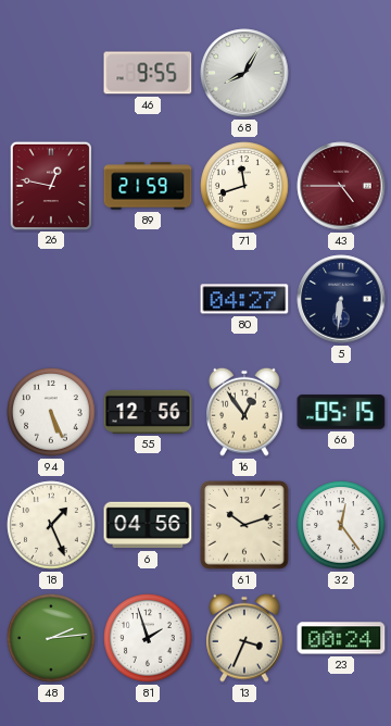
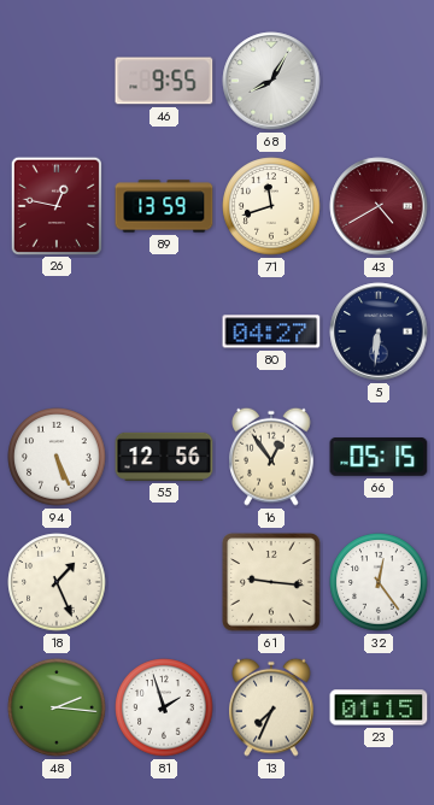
89: 21:59 -> 13:59
43: 4:45 -> 4:40
6: 04:56 -> none
61: 10:12 -> 9:16
48: 2:14 -> 2:16
13: 3:34 -> 7:34
23: 00:24 -> 01:15
